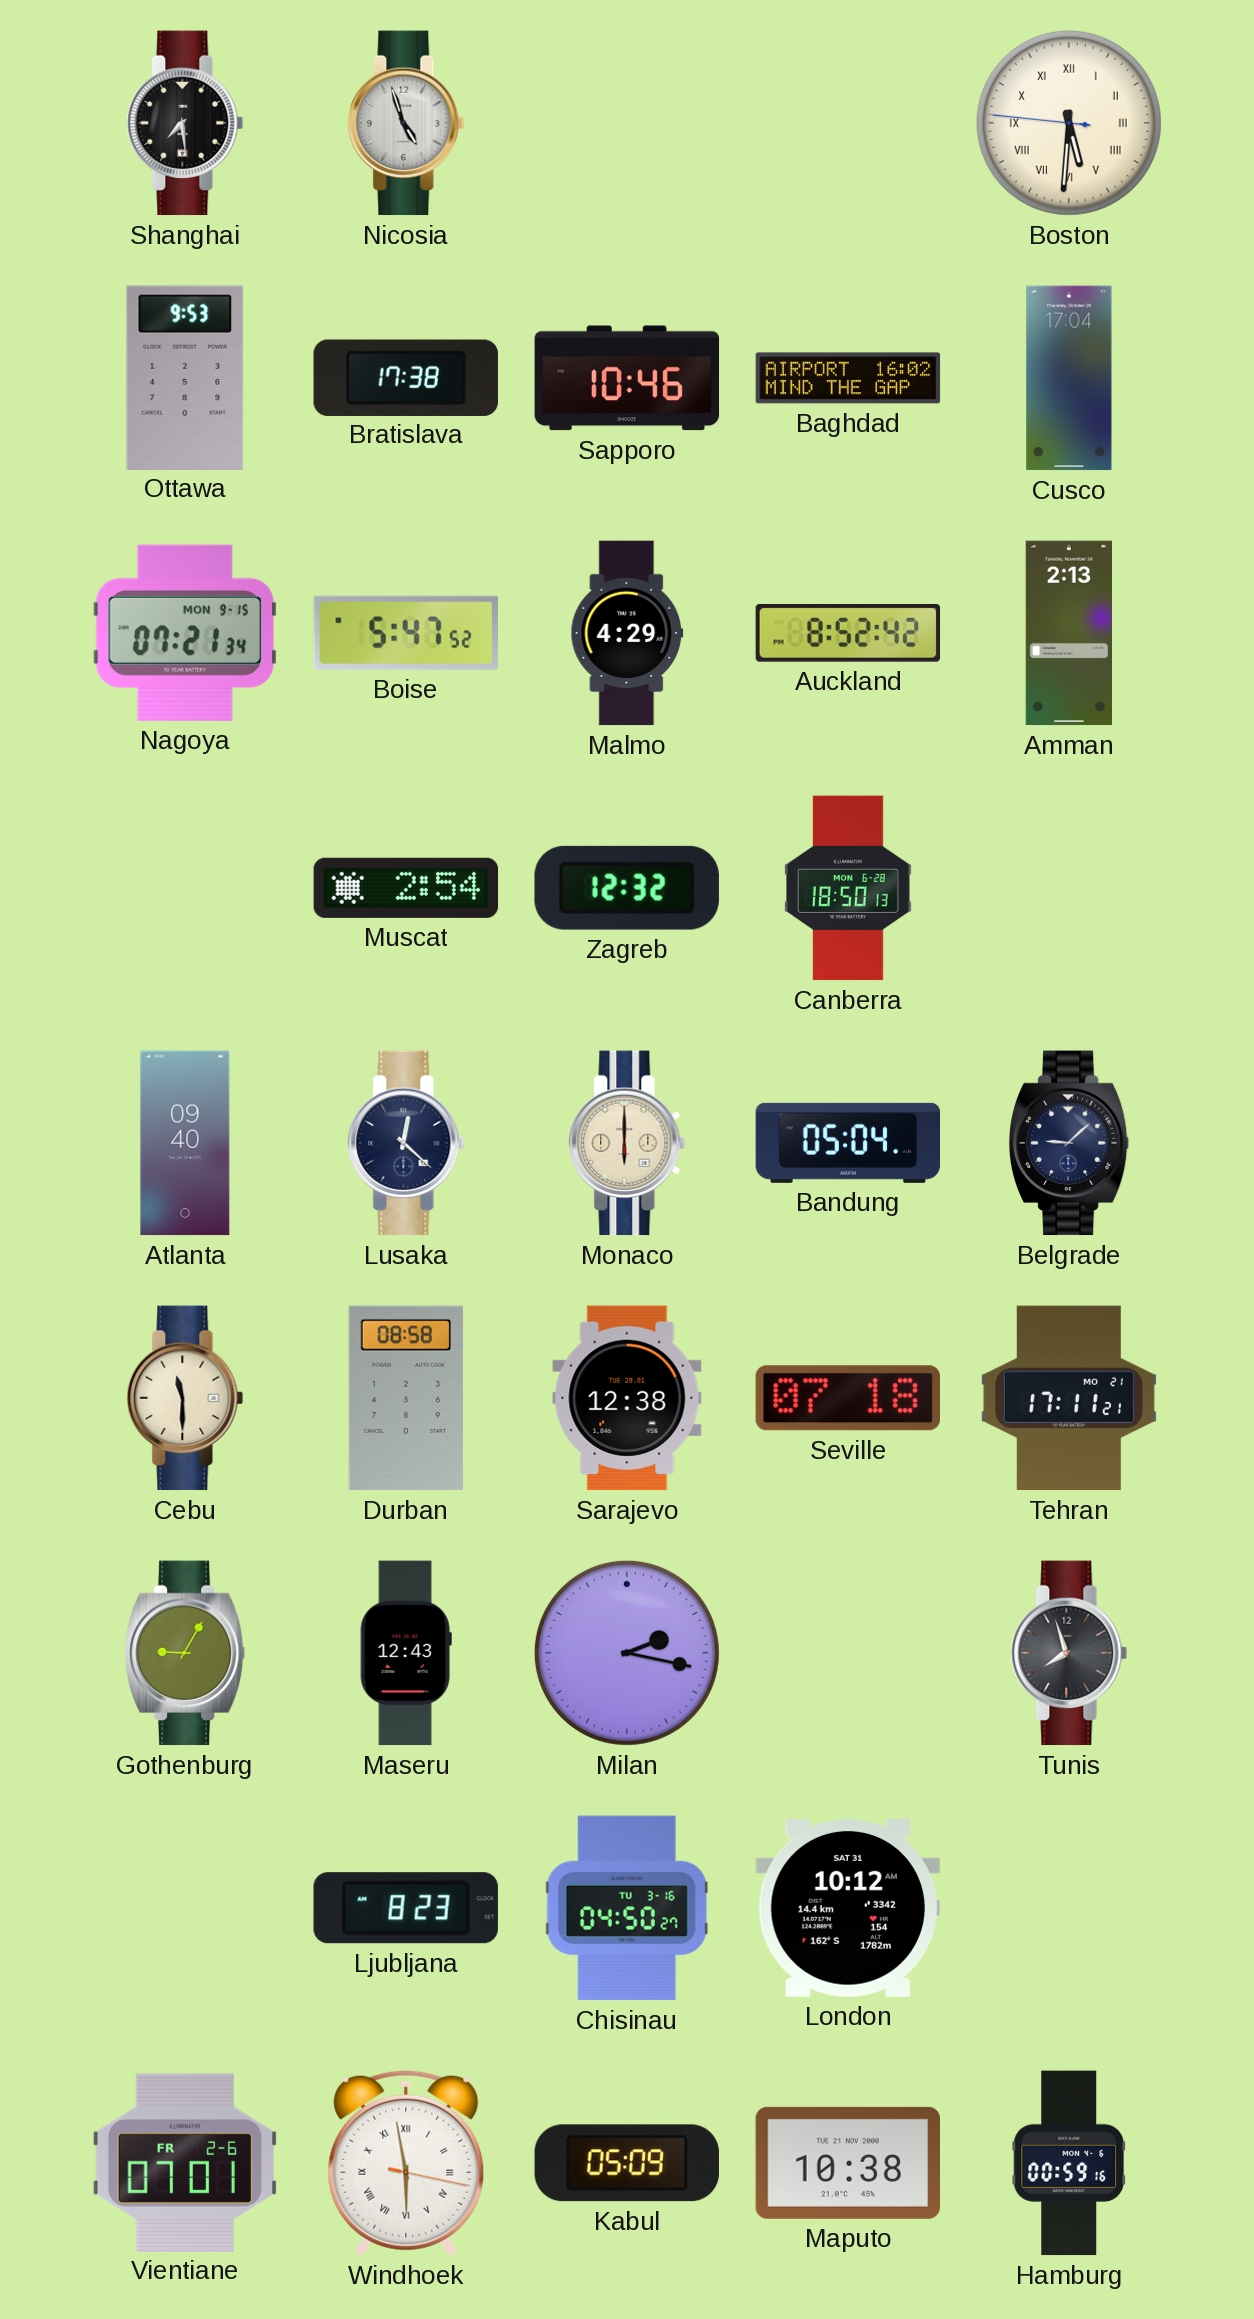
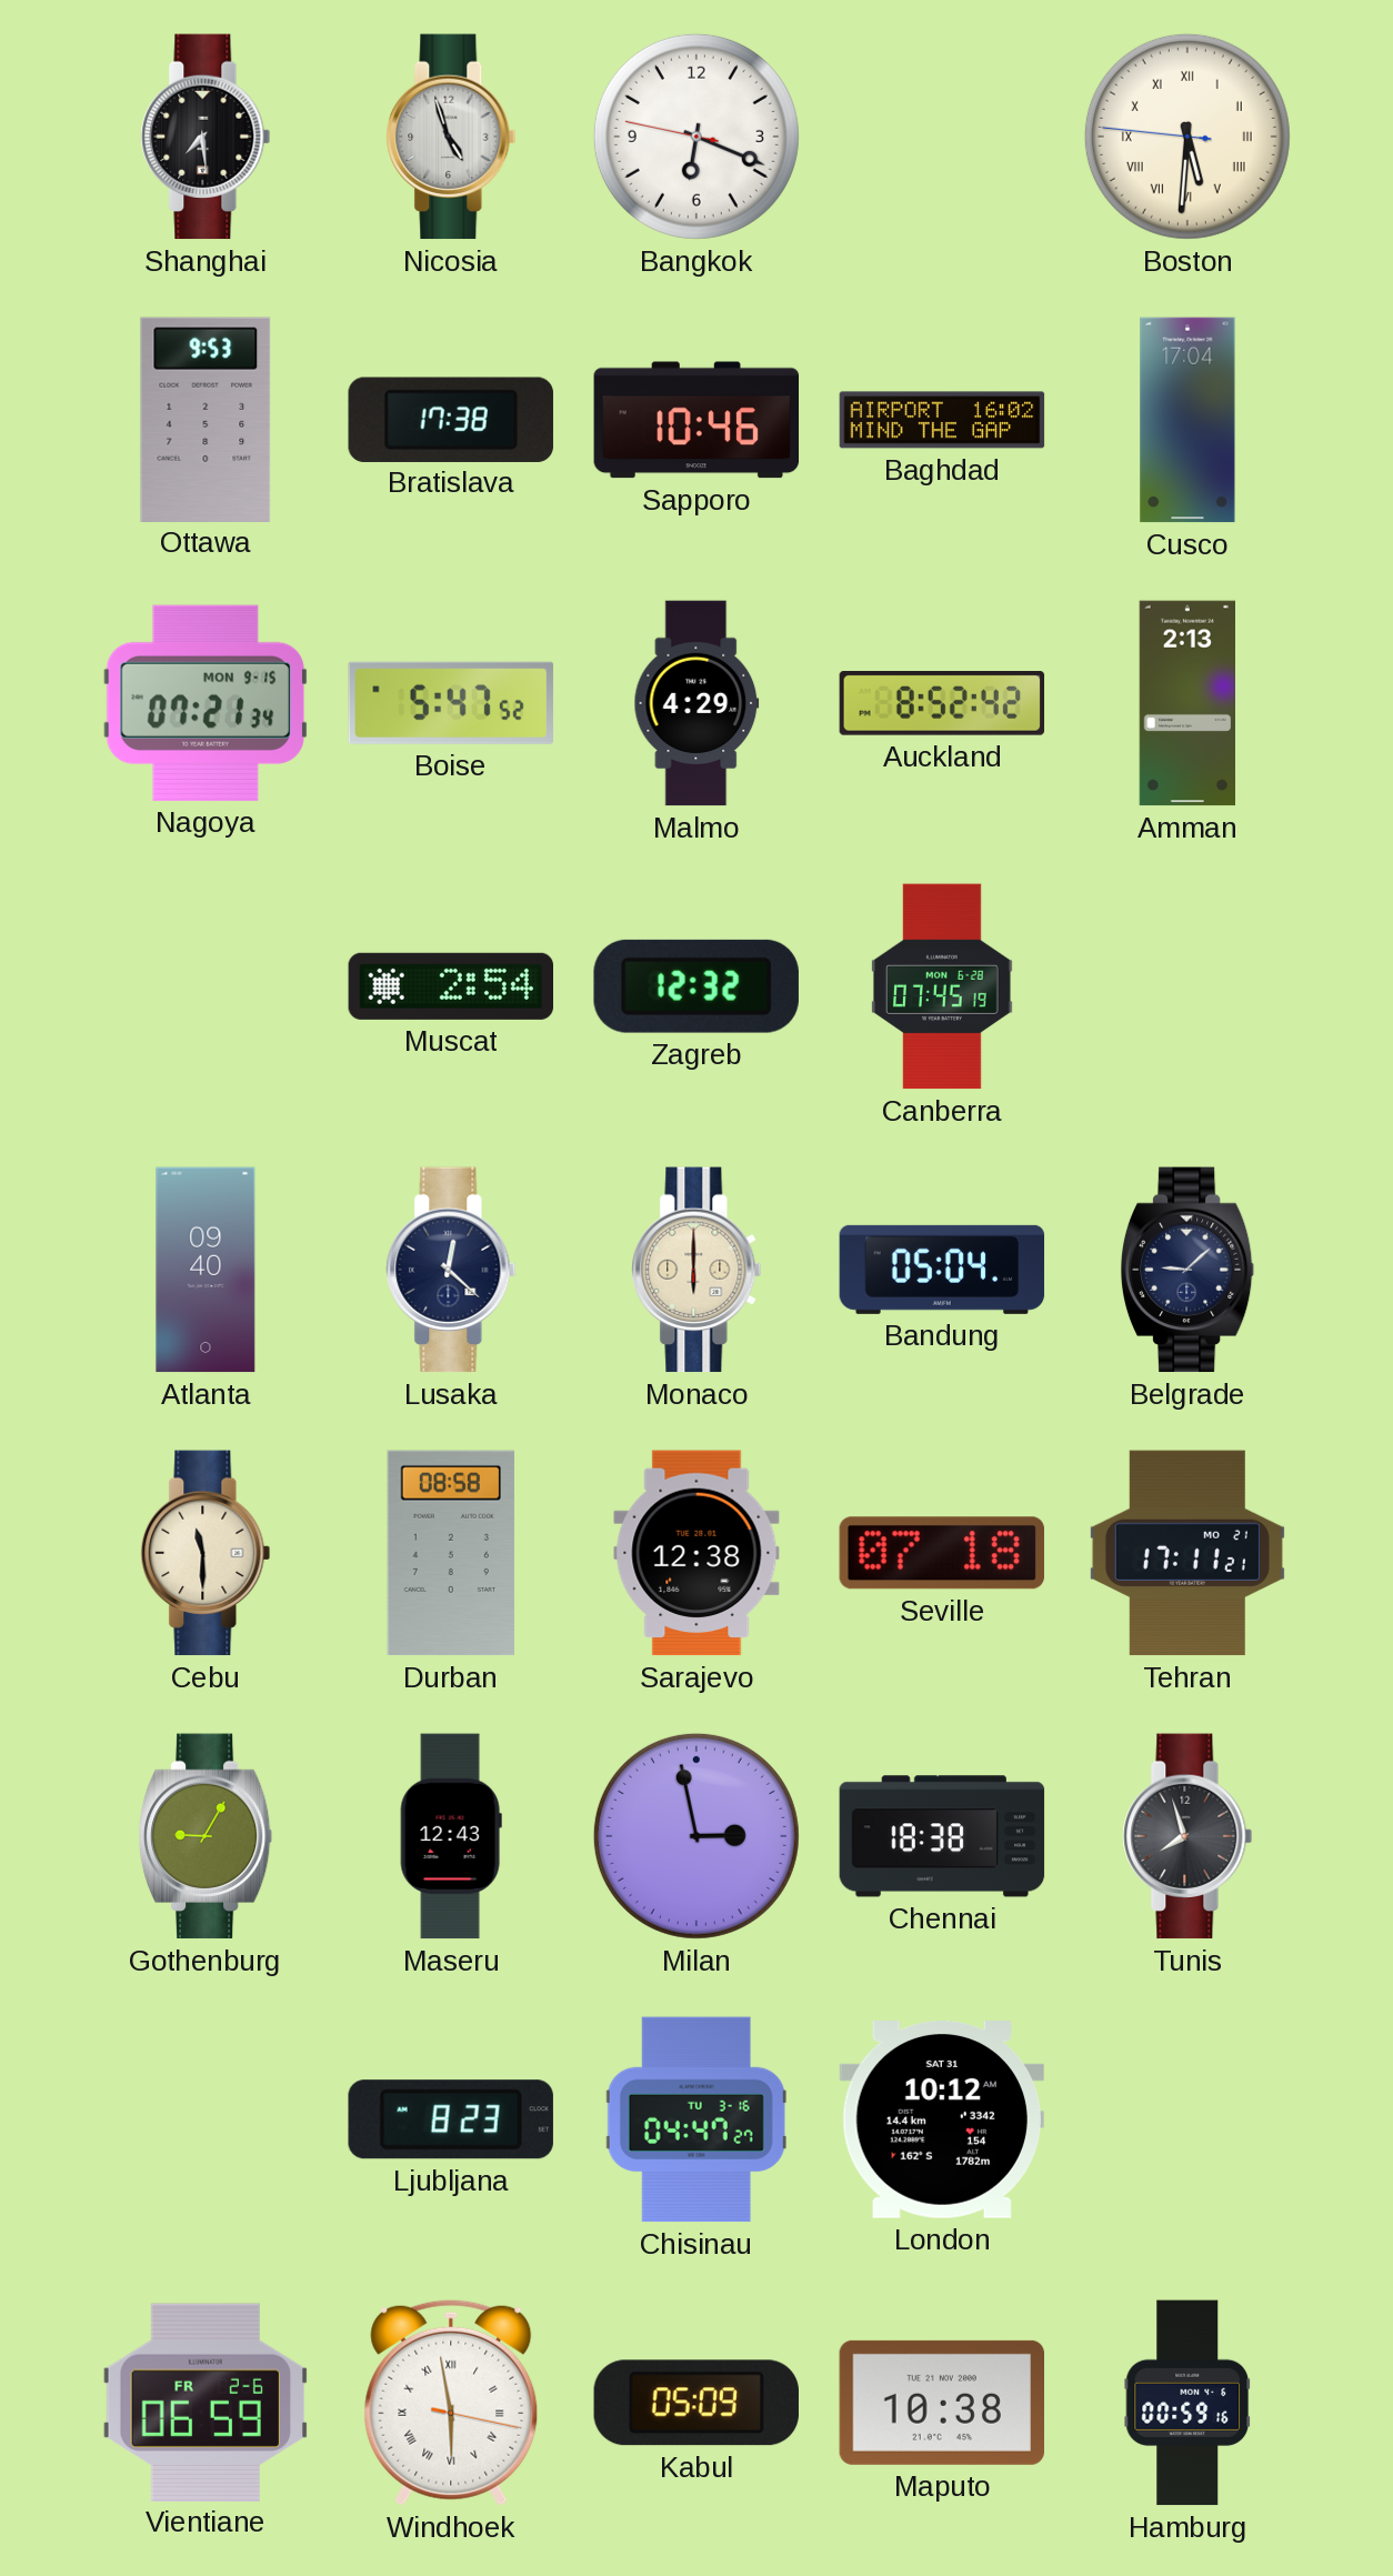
Bangkok: none -> 6:18
Canberra: 18:50 -> 07:45
Milan: 2:17 -> 2:58
Chennai: none -> 18:38
Chisinau: 04:50 -> 04:47
Vientiane: 07:01 -> 06:59
